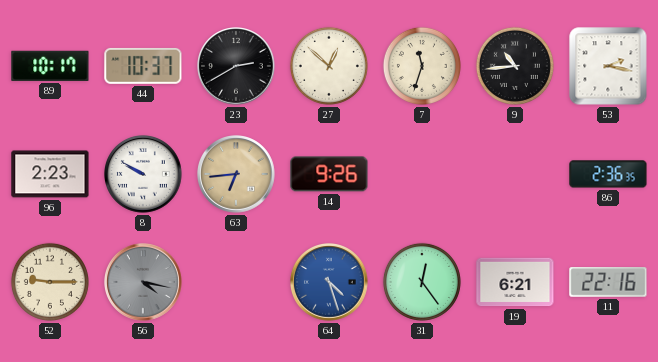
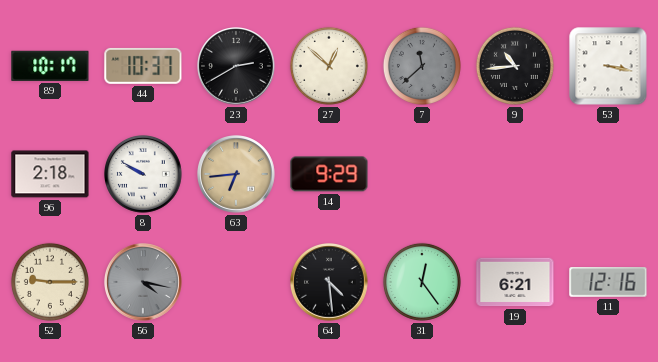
7: 11:33 -> 11:38
7 dial: cream -> grey
53: 2:17 -> 3:17
96: 2:23 -> 2:18
14: 9:26 -> 9:29
86: 2:36 -> none
64: 4:27 -> 4:29
64 dial: blue -> black
11: 22:16 -> 12:16
